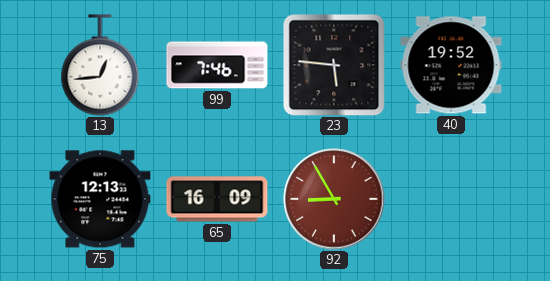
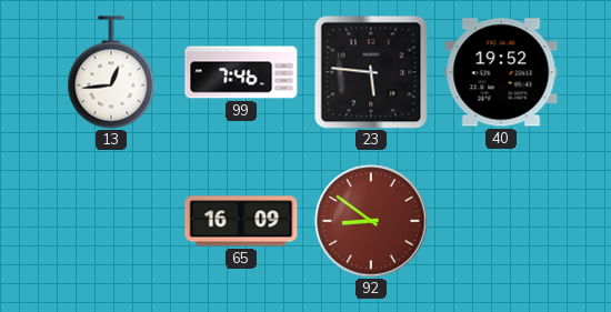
75: 12:13 -> none
92: 8:55 -> 8:51
